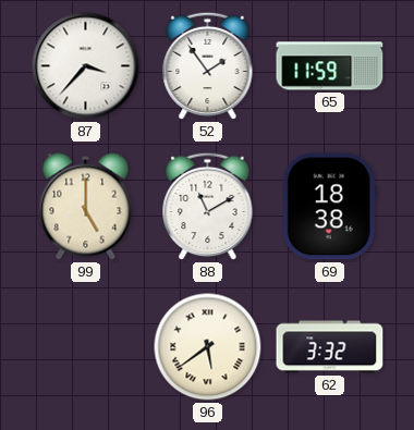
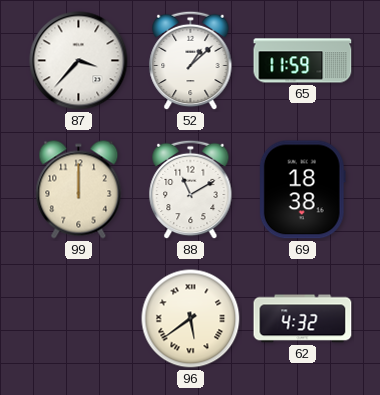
52: 1:54 -> 1:08
99: 5:00 -> 12:00
62: 3:32 -> 4:32
